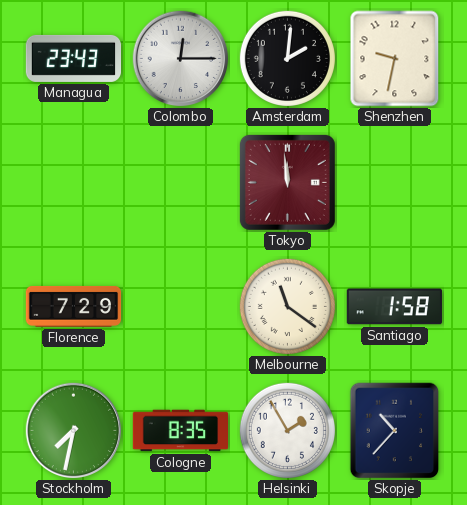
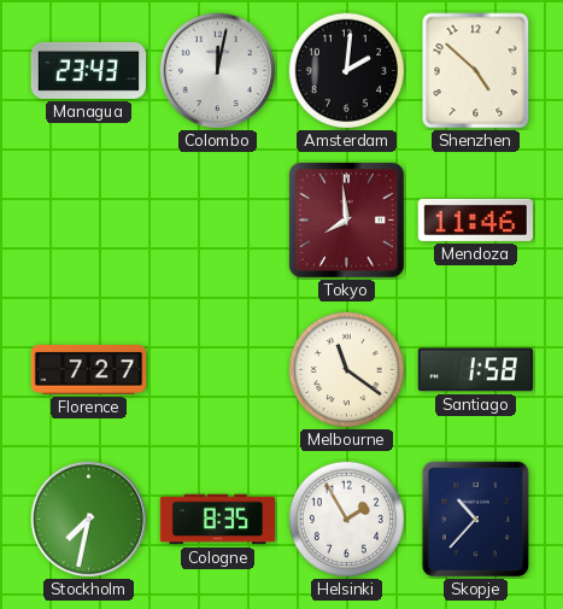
Colombo: 12:15 -> 12:02
Shenzhen: 9:32 -> 4:52
Tokyo: 11:59 -> 7:59
Mendoza: none -> 11:46
Florence: 7:29 -> 7:27
